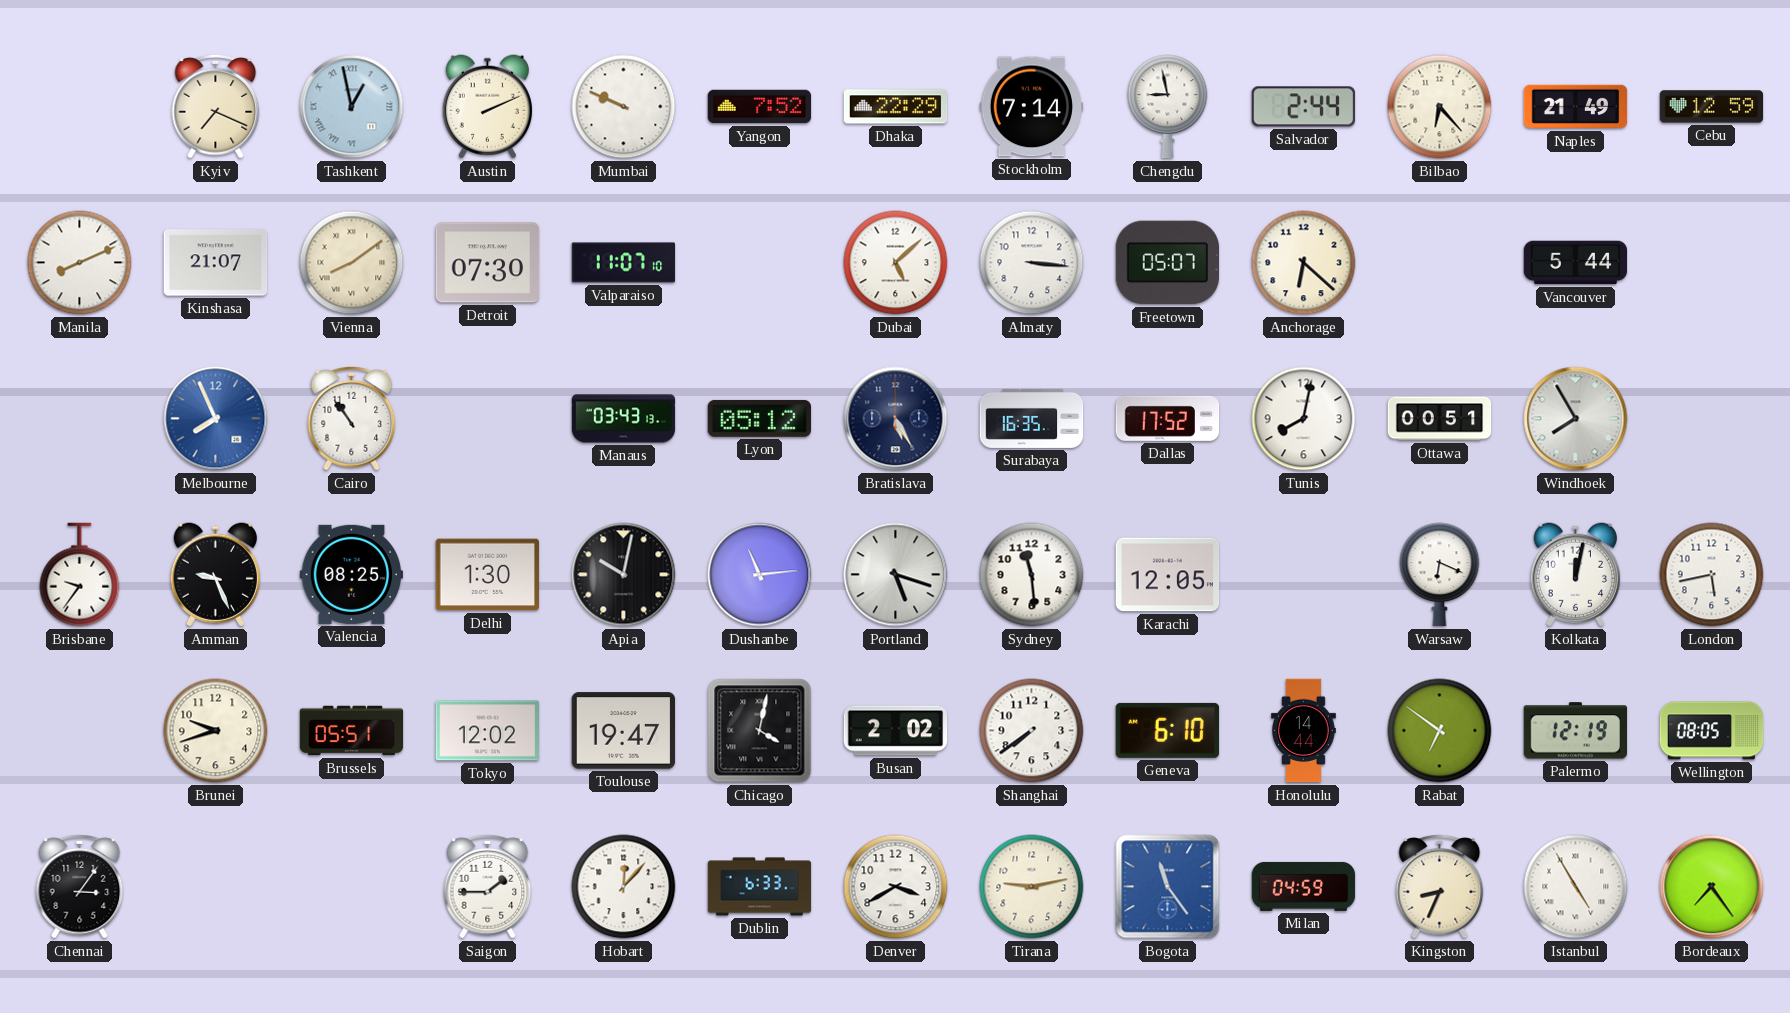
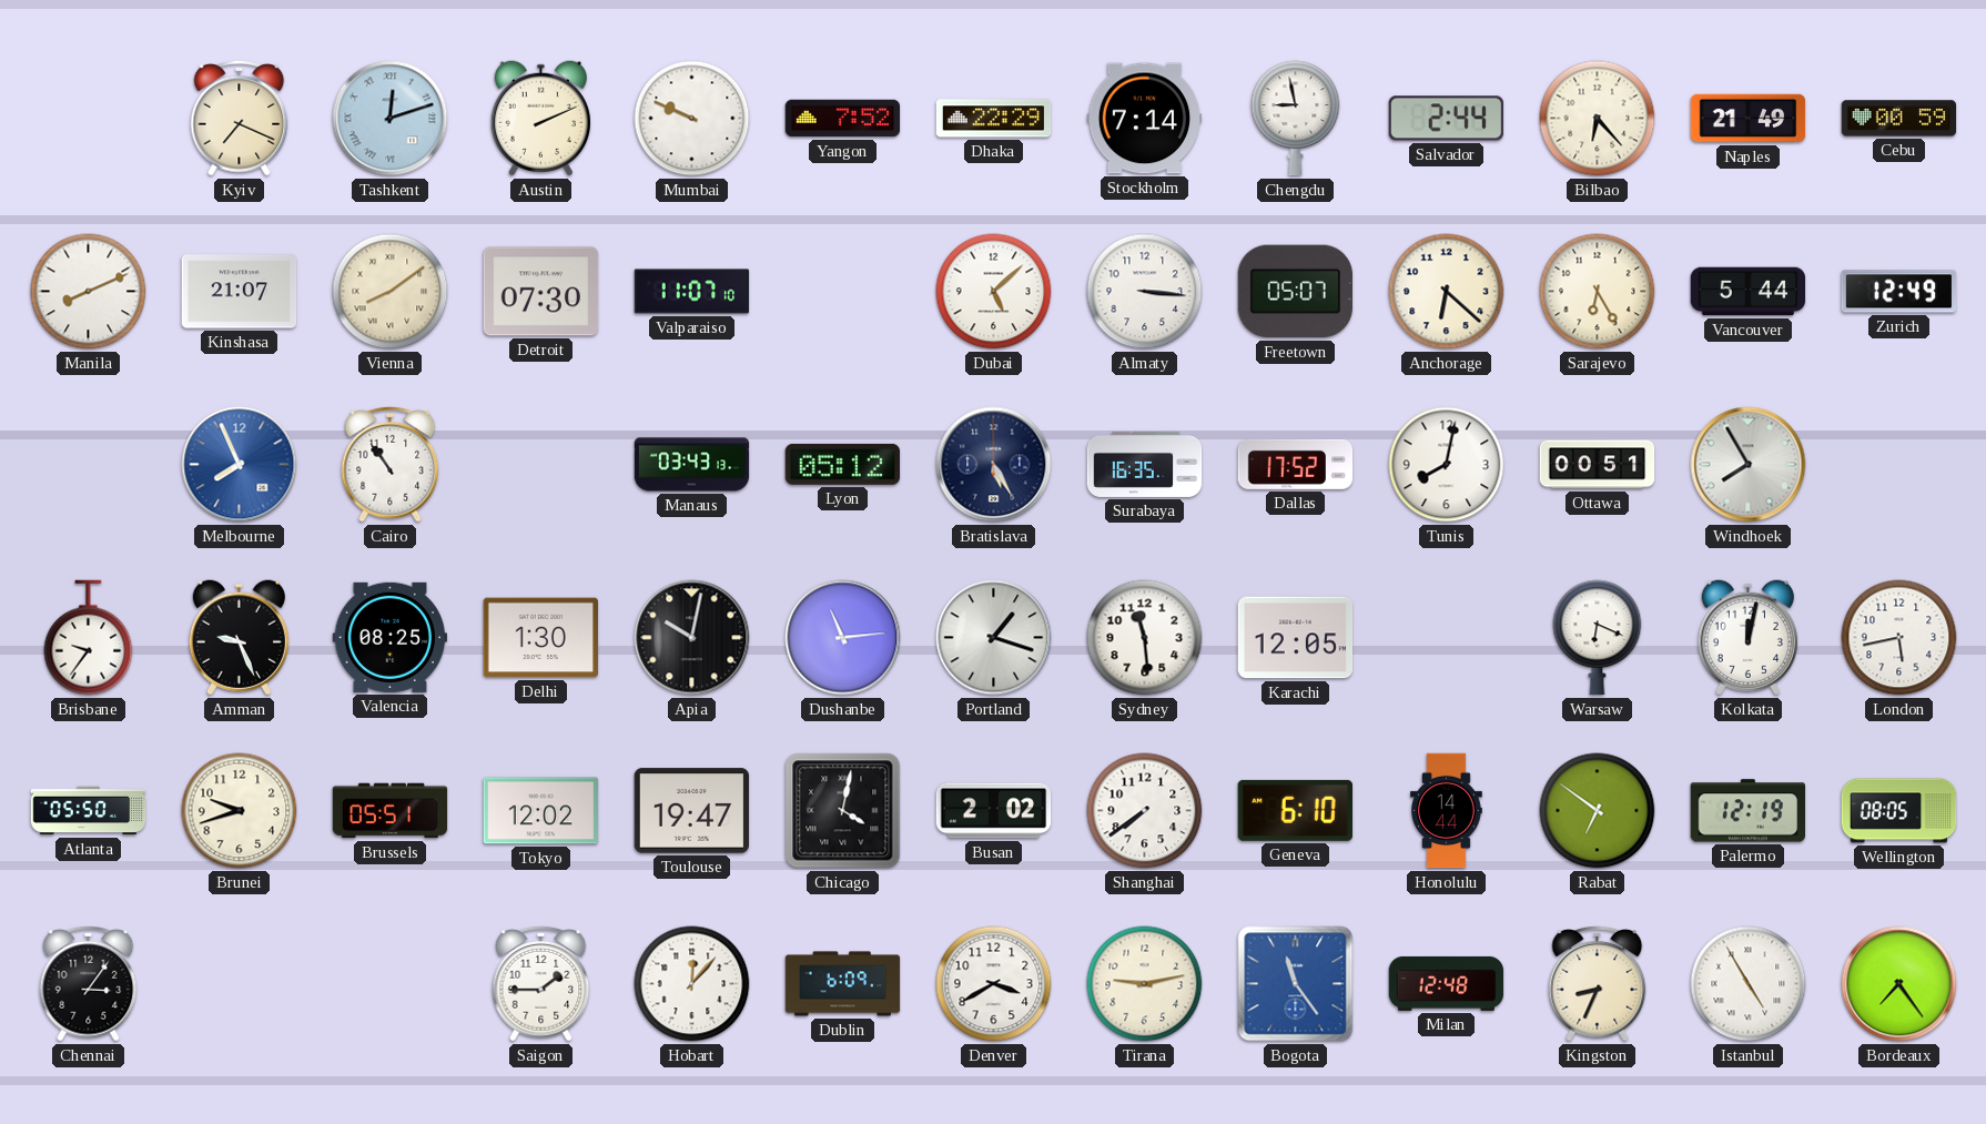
Tashkent: 12:58 -> 12:12
Cebu: 12:59 -> 00:59
Sarajevo: none -> 6:25
Zurich: none -> 12:49
Portland: 5:18 -> 1:18
Atlanta: none -> 05:50
Dublin: 6:33 -> 6:09
Milan: 04:59 -> 12:48
